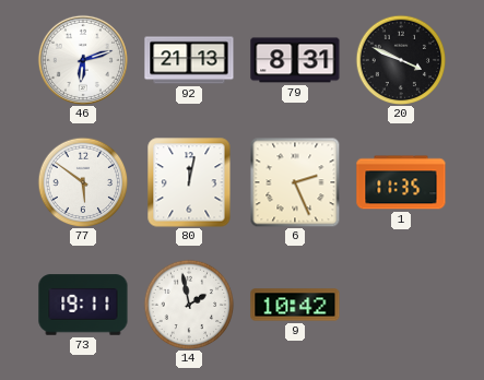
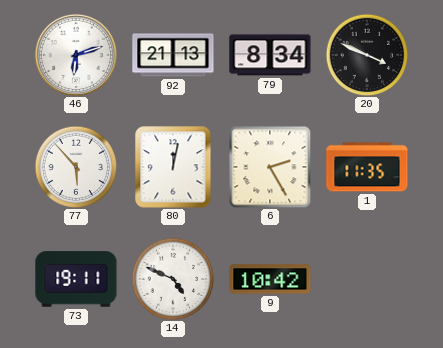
79: 8:31 -> 8:34
77: 5:51 -> 5:53
6: 2:26 -> 2:25
14: 1:58 -> 4:49
